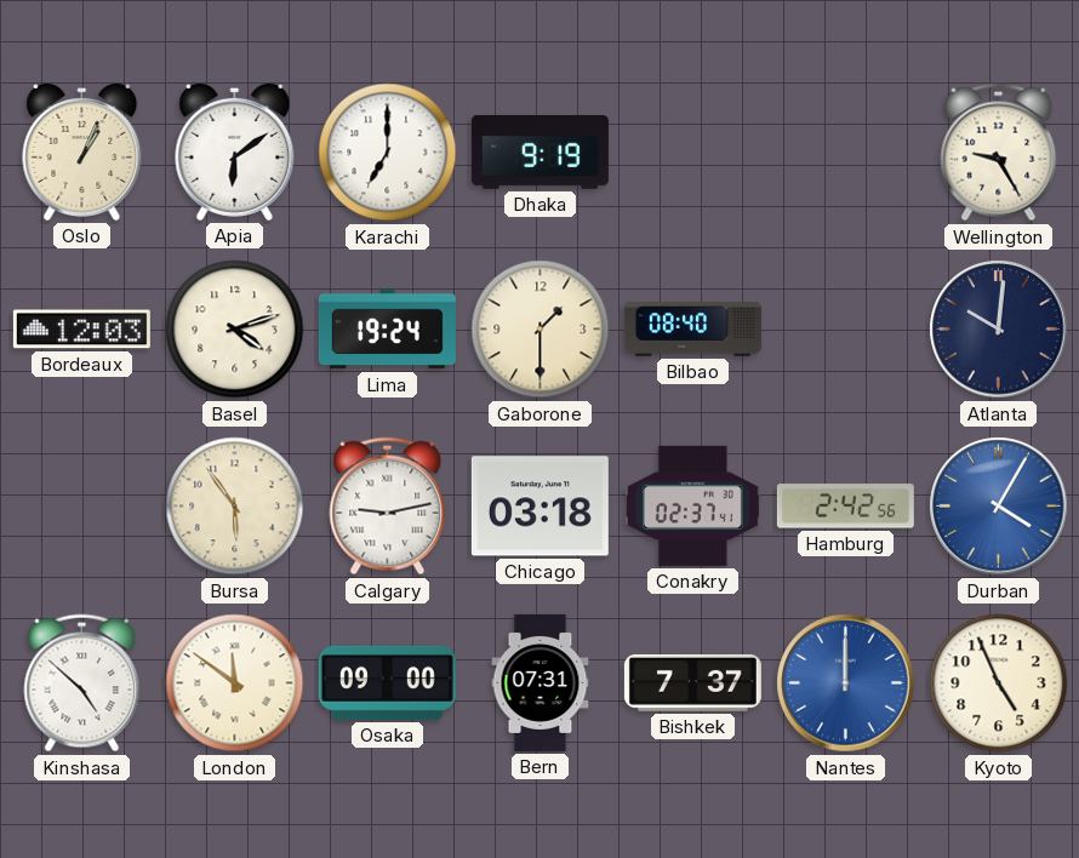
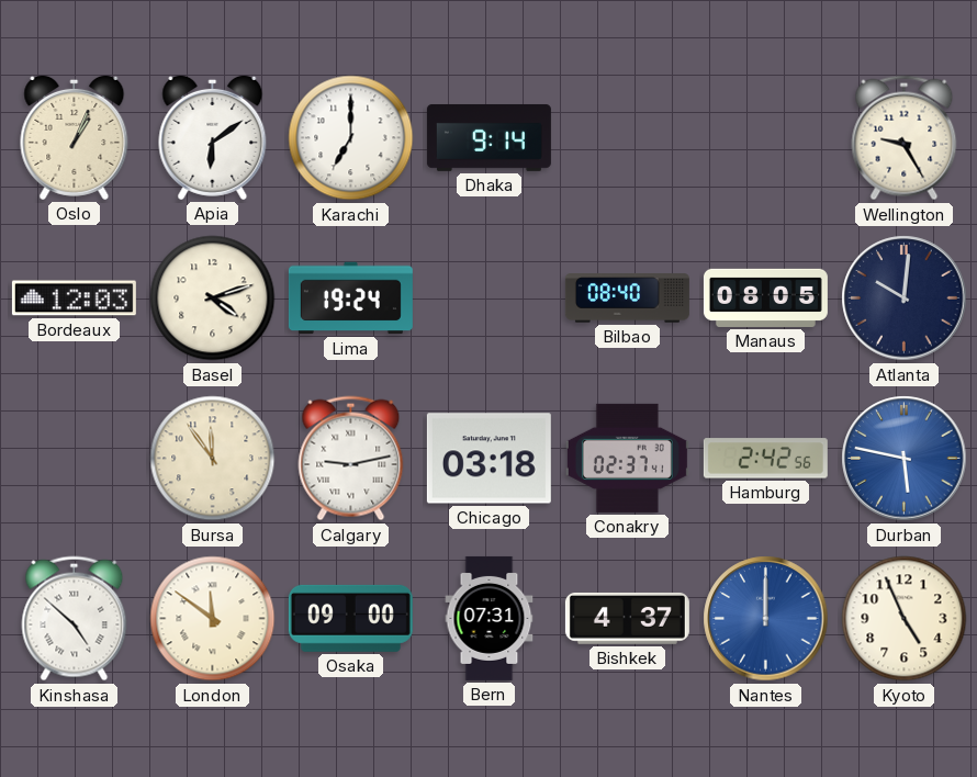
Dhaka: 9:19 -> 9:14
Gaborone: 1:30 -> none
Manaus: none -> 08:05
Bursa: 5:54 -> 11:54
Durban: 4:05 -> 5:47
Bishkek: 7:37 -> 4:37
